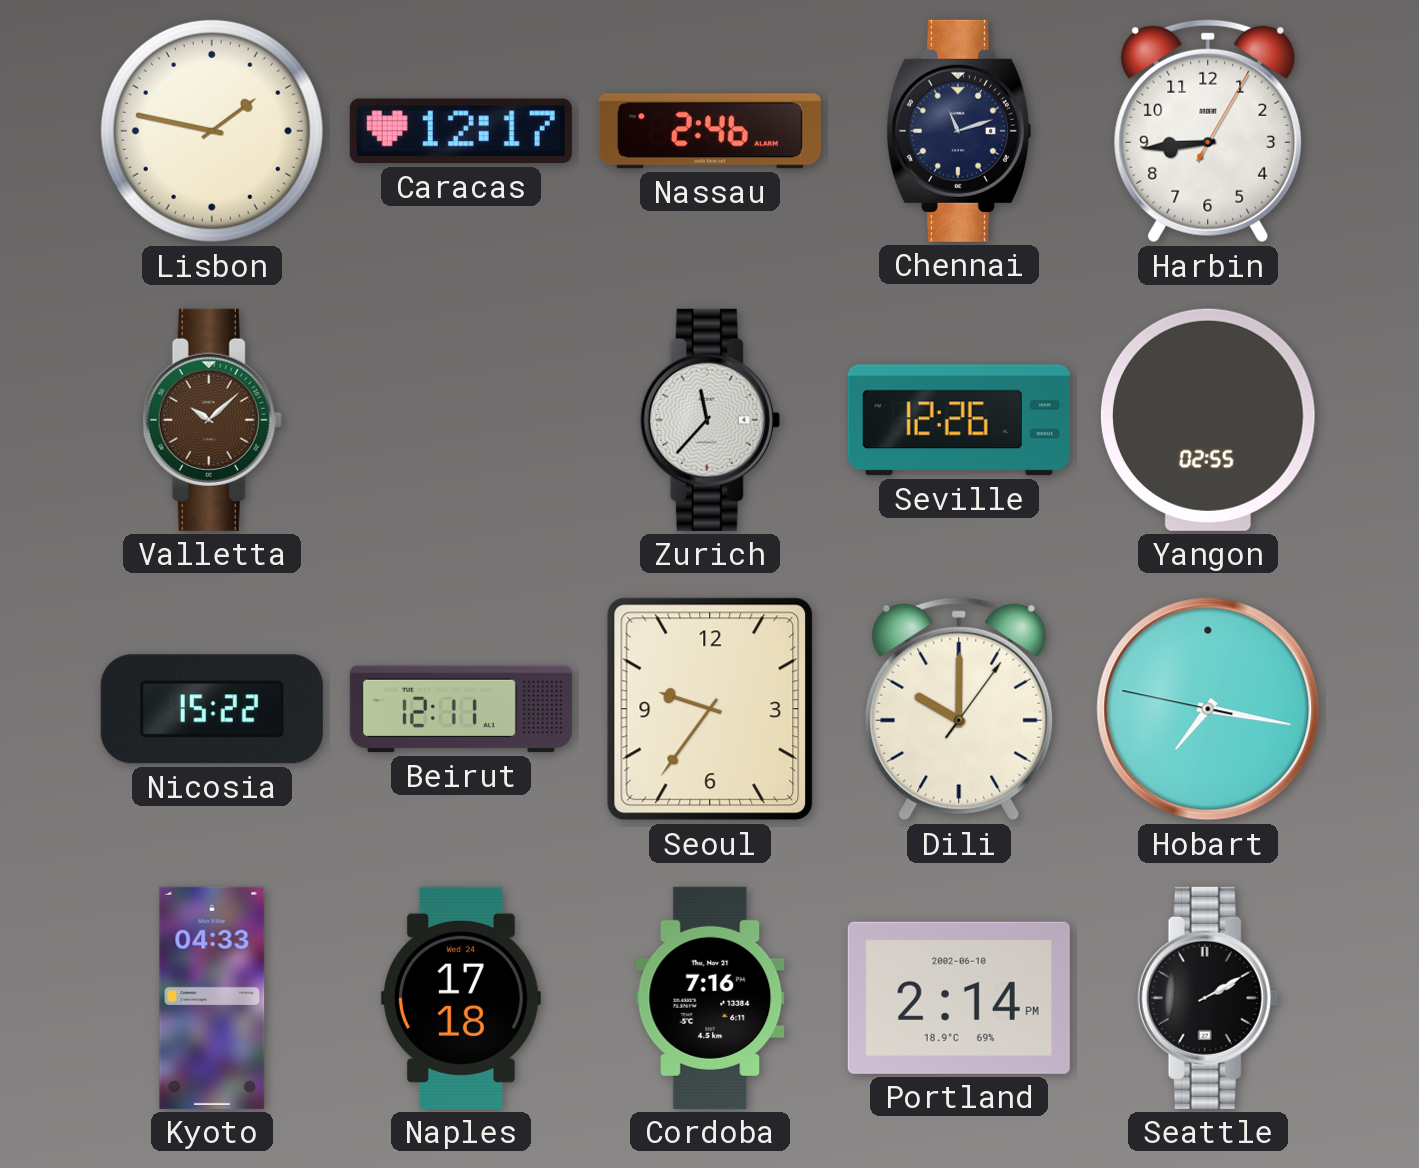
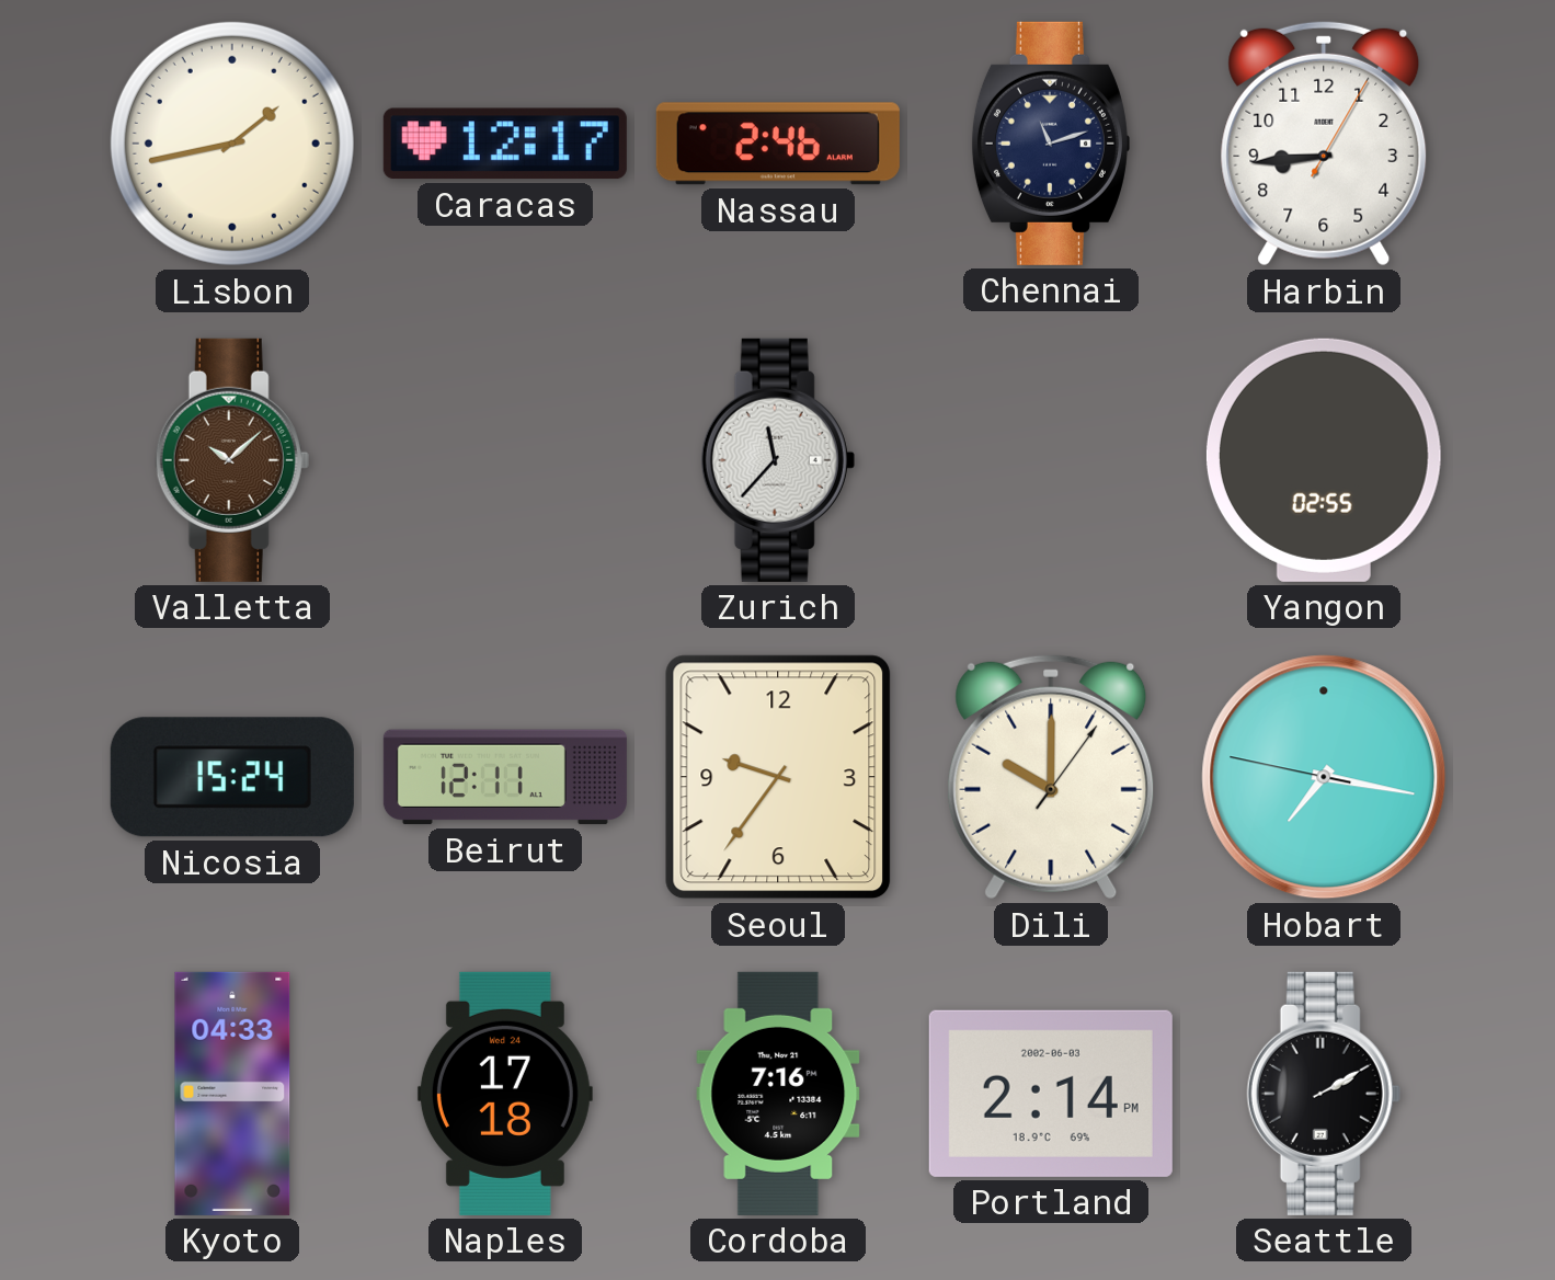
Lisbon: 1:47 -> 1:43
Seville: 12:26 -> none
Nicosia: 15:22 -> 15:24
Portland date: 2002-06-10 -> 2002-06-03
